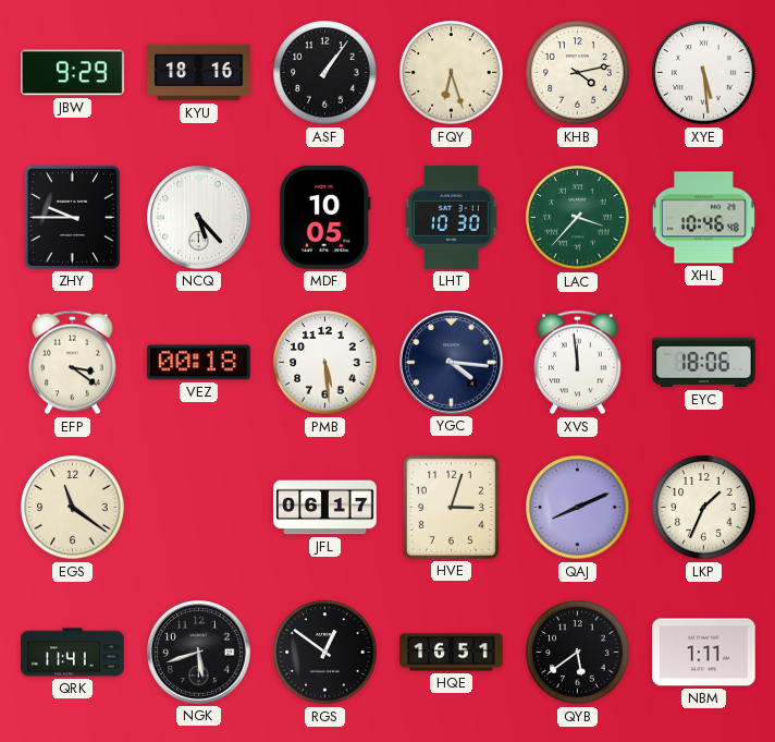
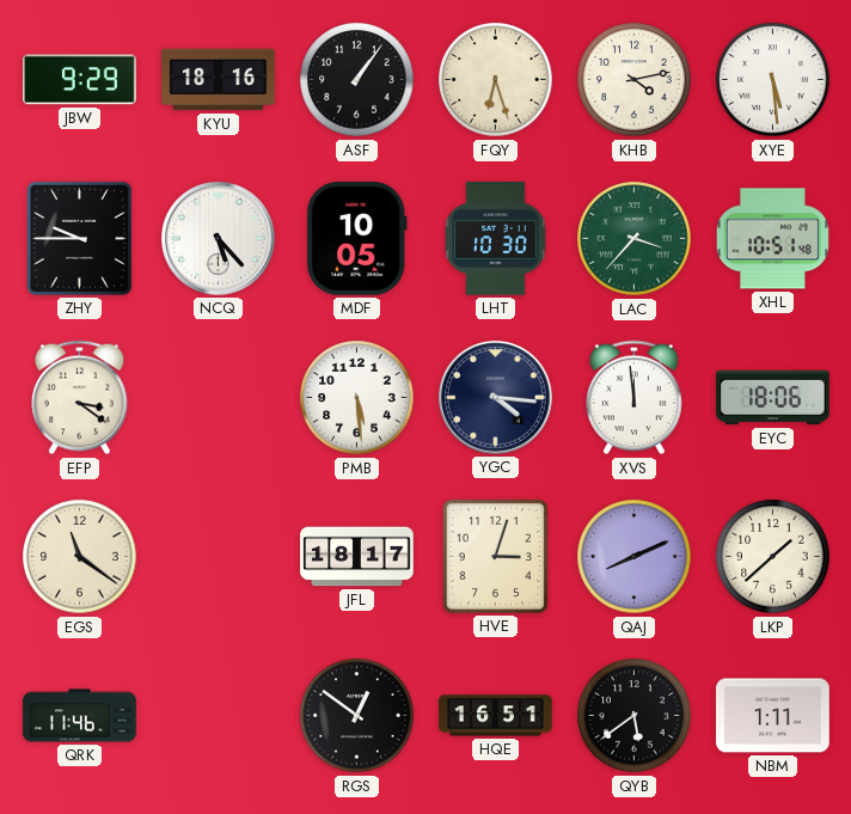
XHL: 10:46 -> 10:51
VEZ: 00:18 -> none
JFL: 06:17 -> 18:17
LKP: 1:34 -> 1:38
QRK: 11:41 -> 11:46
NGK: 5:42 -> none
